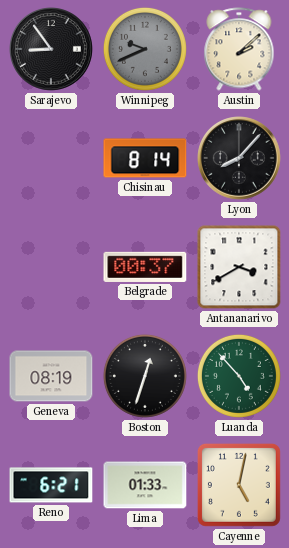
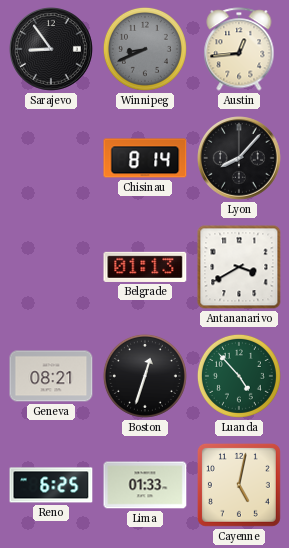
Winnipeg: 9:41 -> 8:41
Austin: 2:08 -> 12:44
Belgrade: 00:37 -> 01:13
Geneva: 08:19 -> 08:21
Reno: 6:21 -> 6:25
